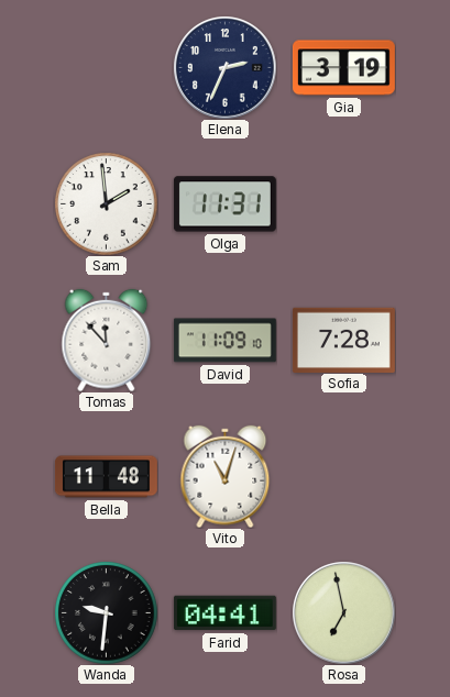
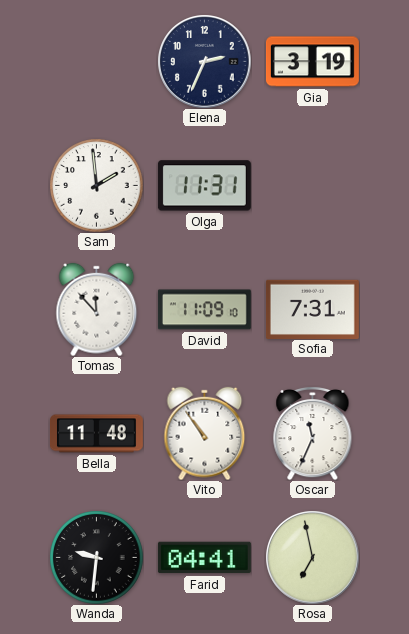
Sofia: 7:28 -> 7:31
Vito: 11:03 -> 10:54
Oscar: none -> 11:34
